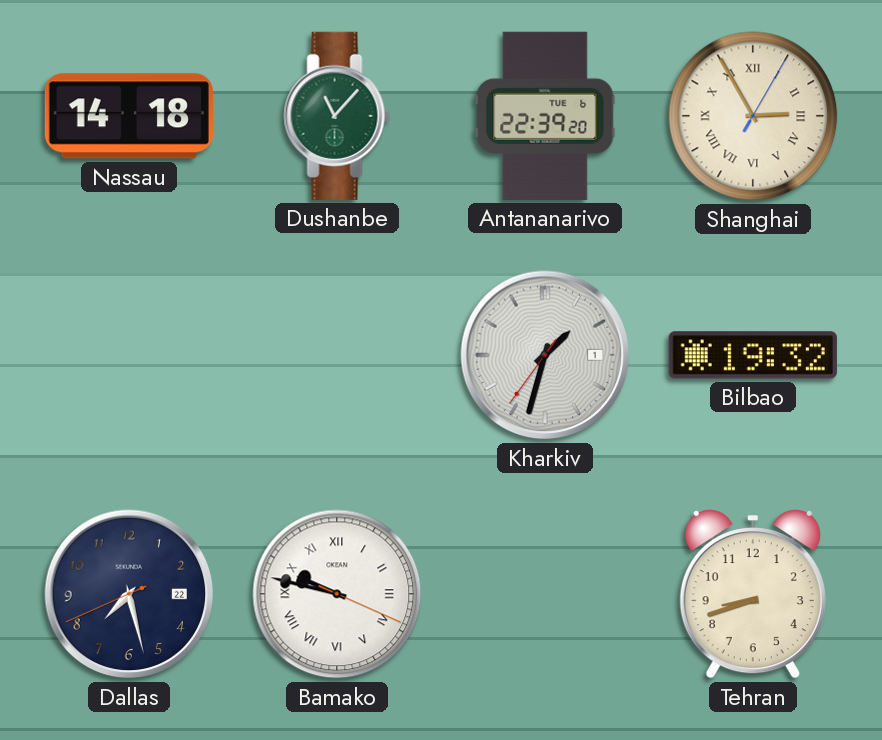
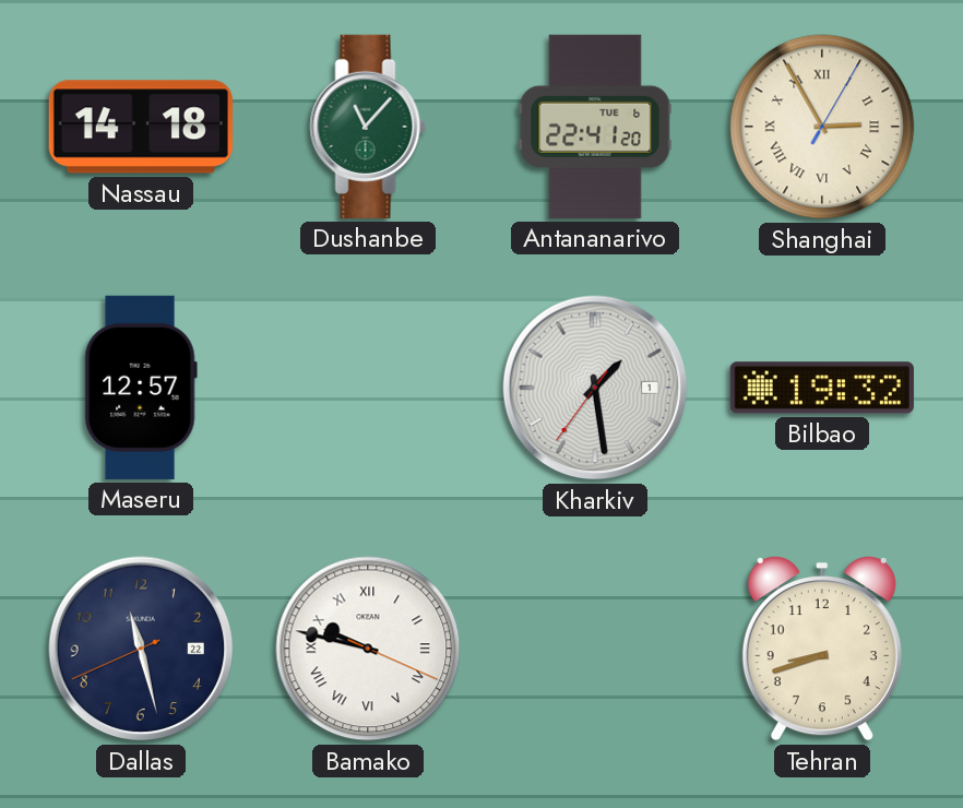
Antananarivo: 22:39 -> 22:41
Maseru: none -> 12:57
Kharkiv: 1:32 -> 1:28
Dallas: 7:27 -> 11:27
